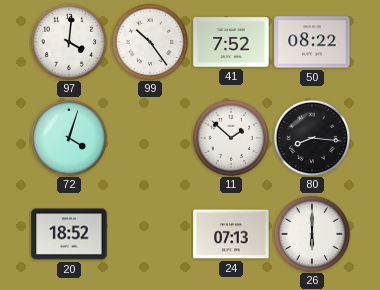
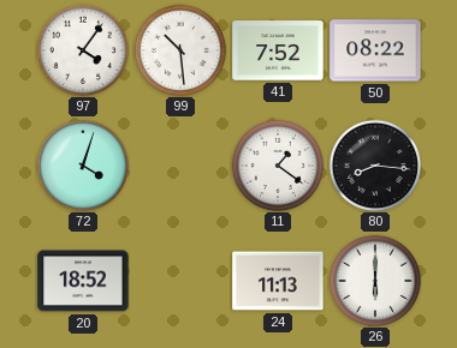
97: 4:01 -> 4:06
99: 10:24 -> 10:29
11: 1:52 -> 1:21
24: 07:13 -> 11:13
